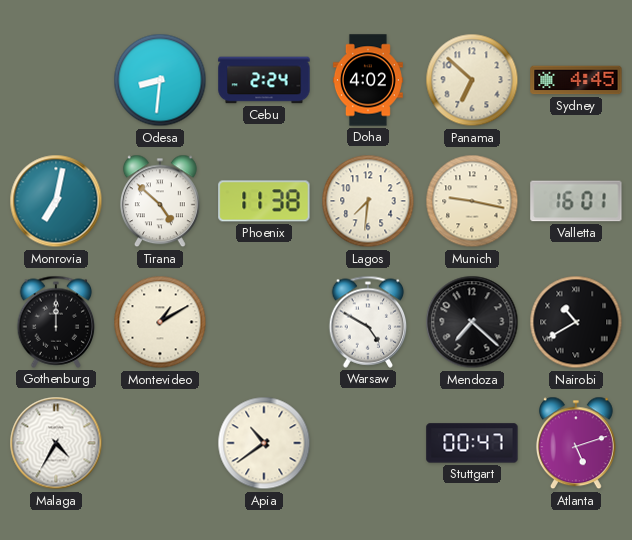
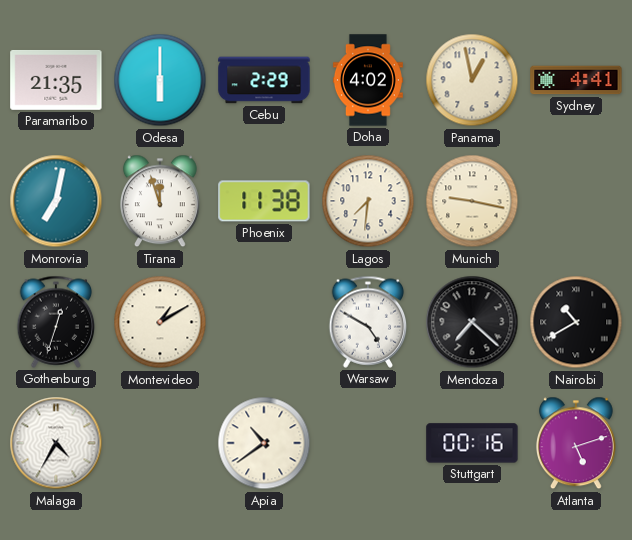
Paramaribo: none -> 21:35
Odesa: 8:31 -> 6:00
Cebu: 2:24 -> 2:29
Panama: 6:52 -> 12:58
Sydney: 4:45 -> 4:41
Tirana: 4:52 -> 11:57
Valletta: 16:01 -> none
Gothenburg: 12:00 -> 12:33
Stuttgart: 00:47 -> 00:16
